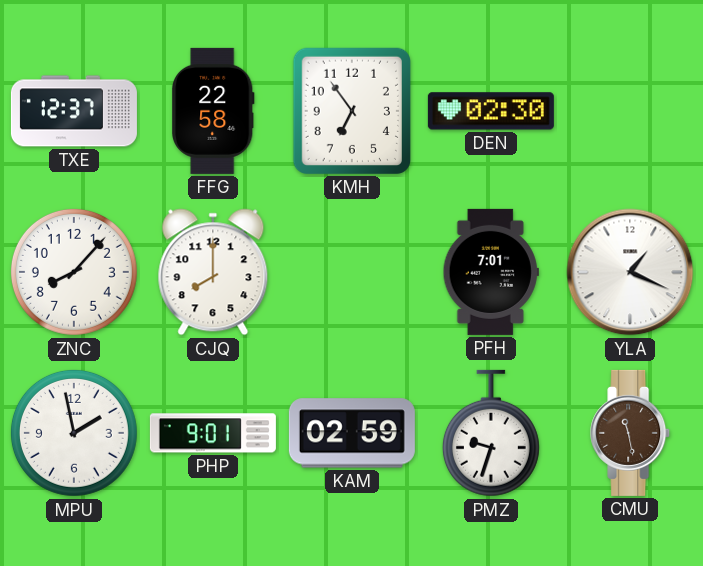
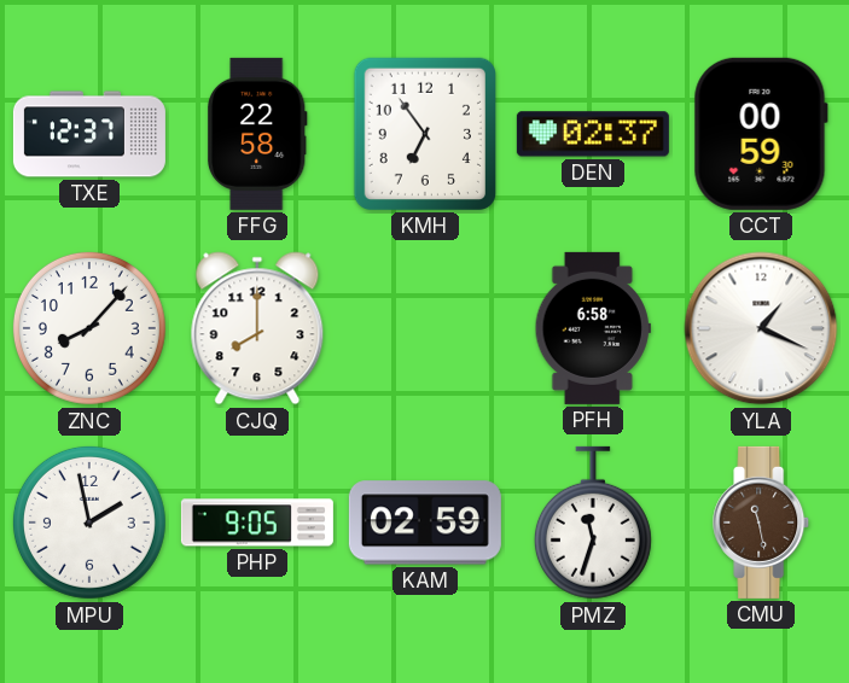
DEN: 02:30 -> 02:37
CCT: none -> 00:59
PFH: 7:01 -> 6:58
PHP: 9:01 -> 9:05
PMZ: 9:33 -> 11:33
